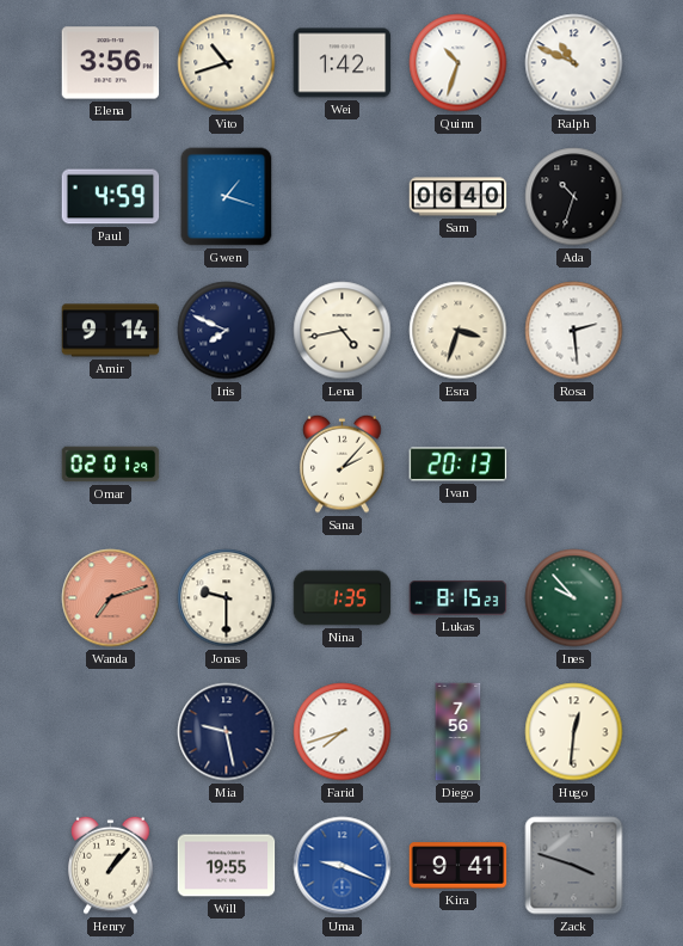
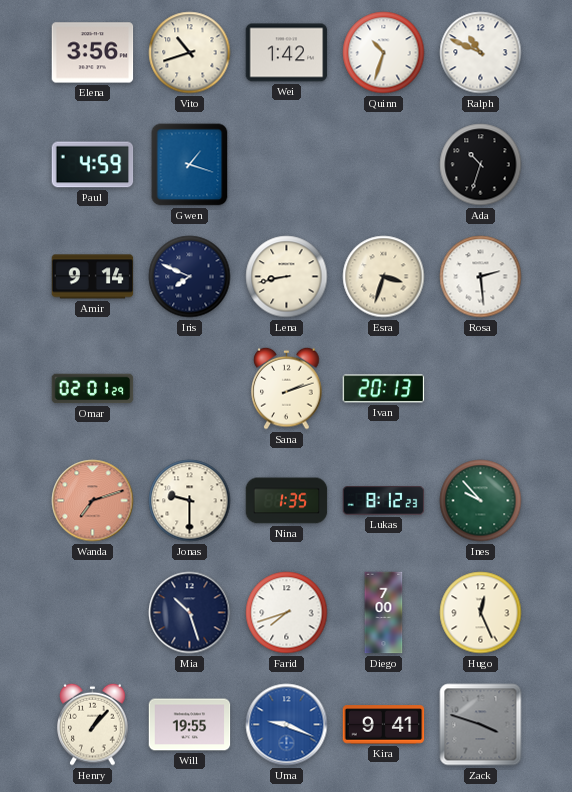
Sam: 06:40 -> none
Lena: 4:43 -> 8:43
Sana: 2:07 -> 2:12
Lukas: 8:15 -> 8:12
Mia: 9:28 -> 10:27
Diego: 7:56 -> 7:00
Hugo: 12:31 -> 12:26
